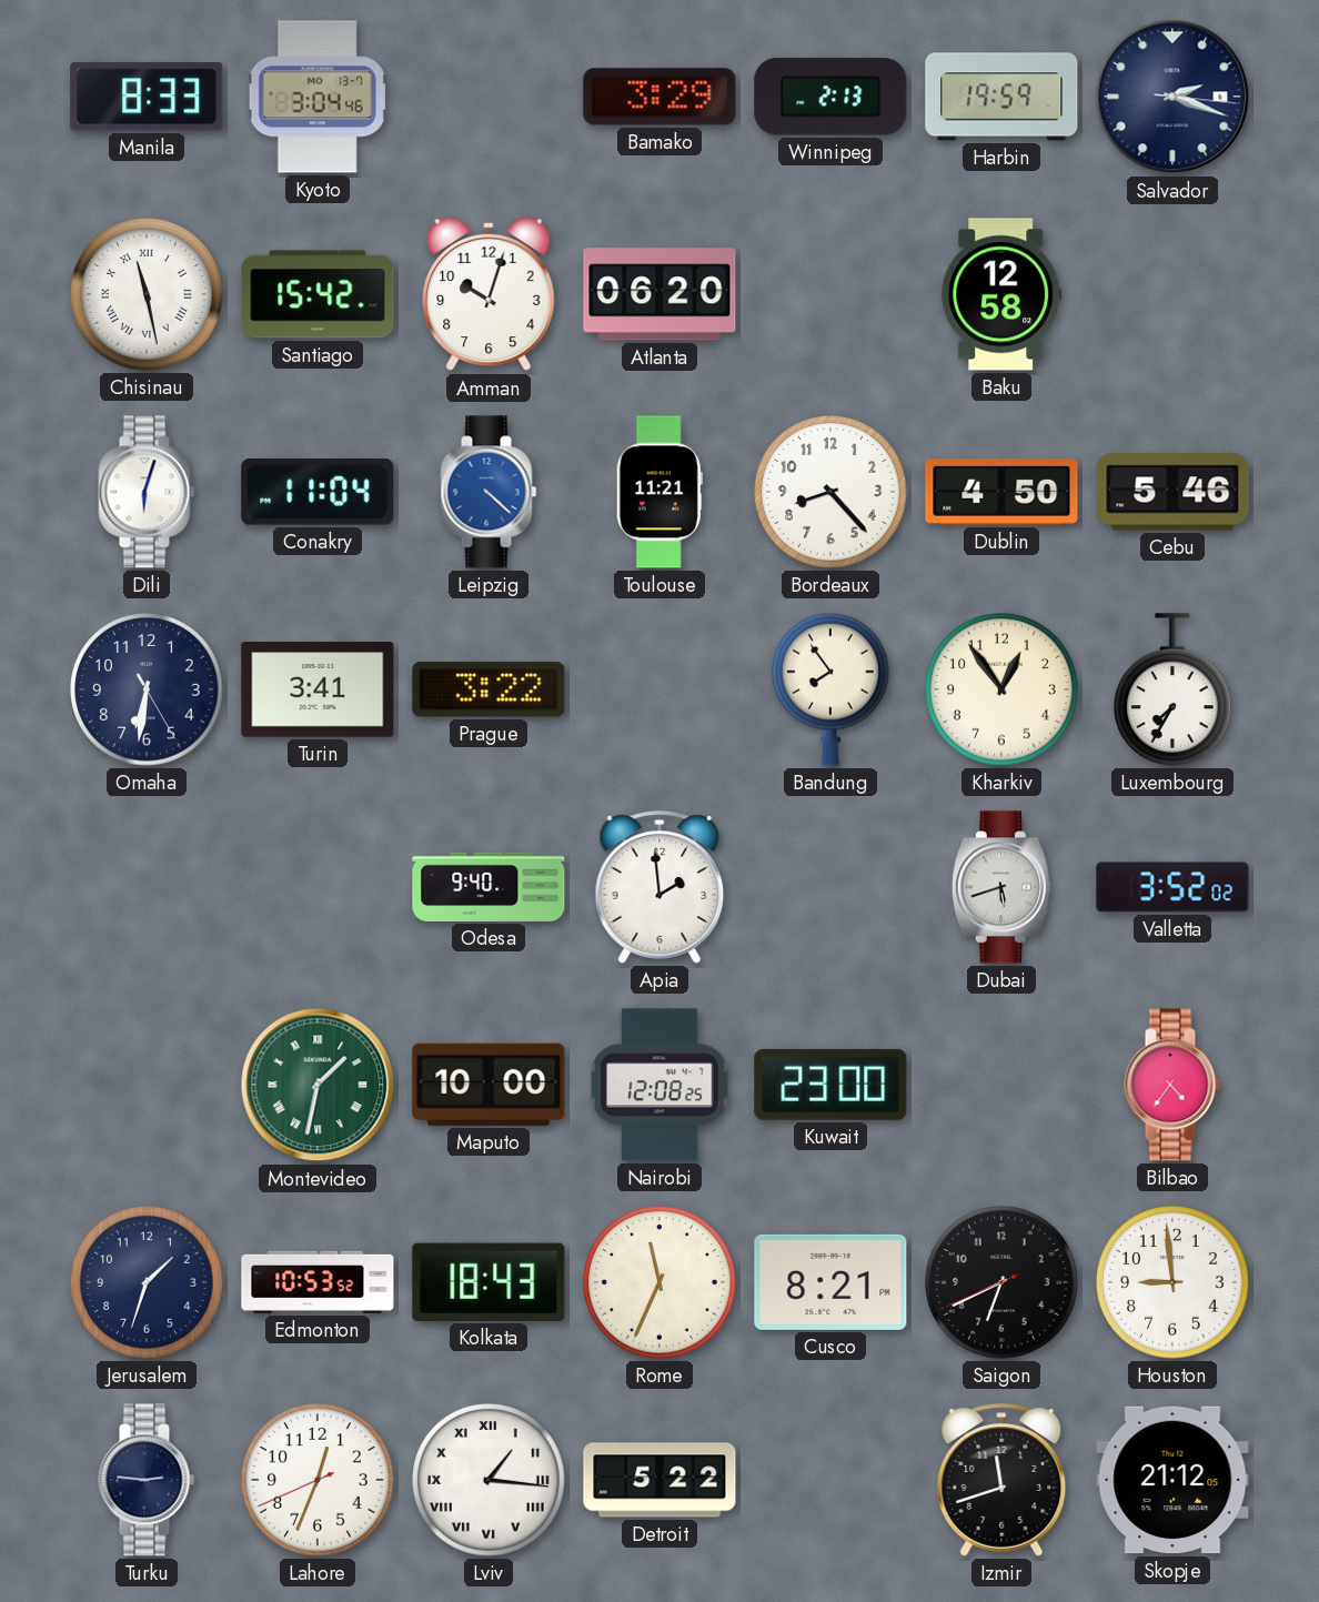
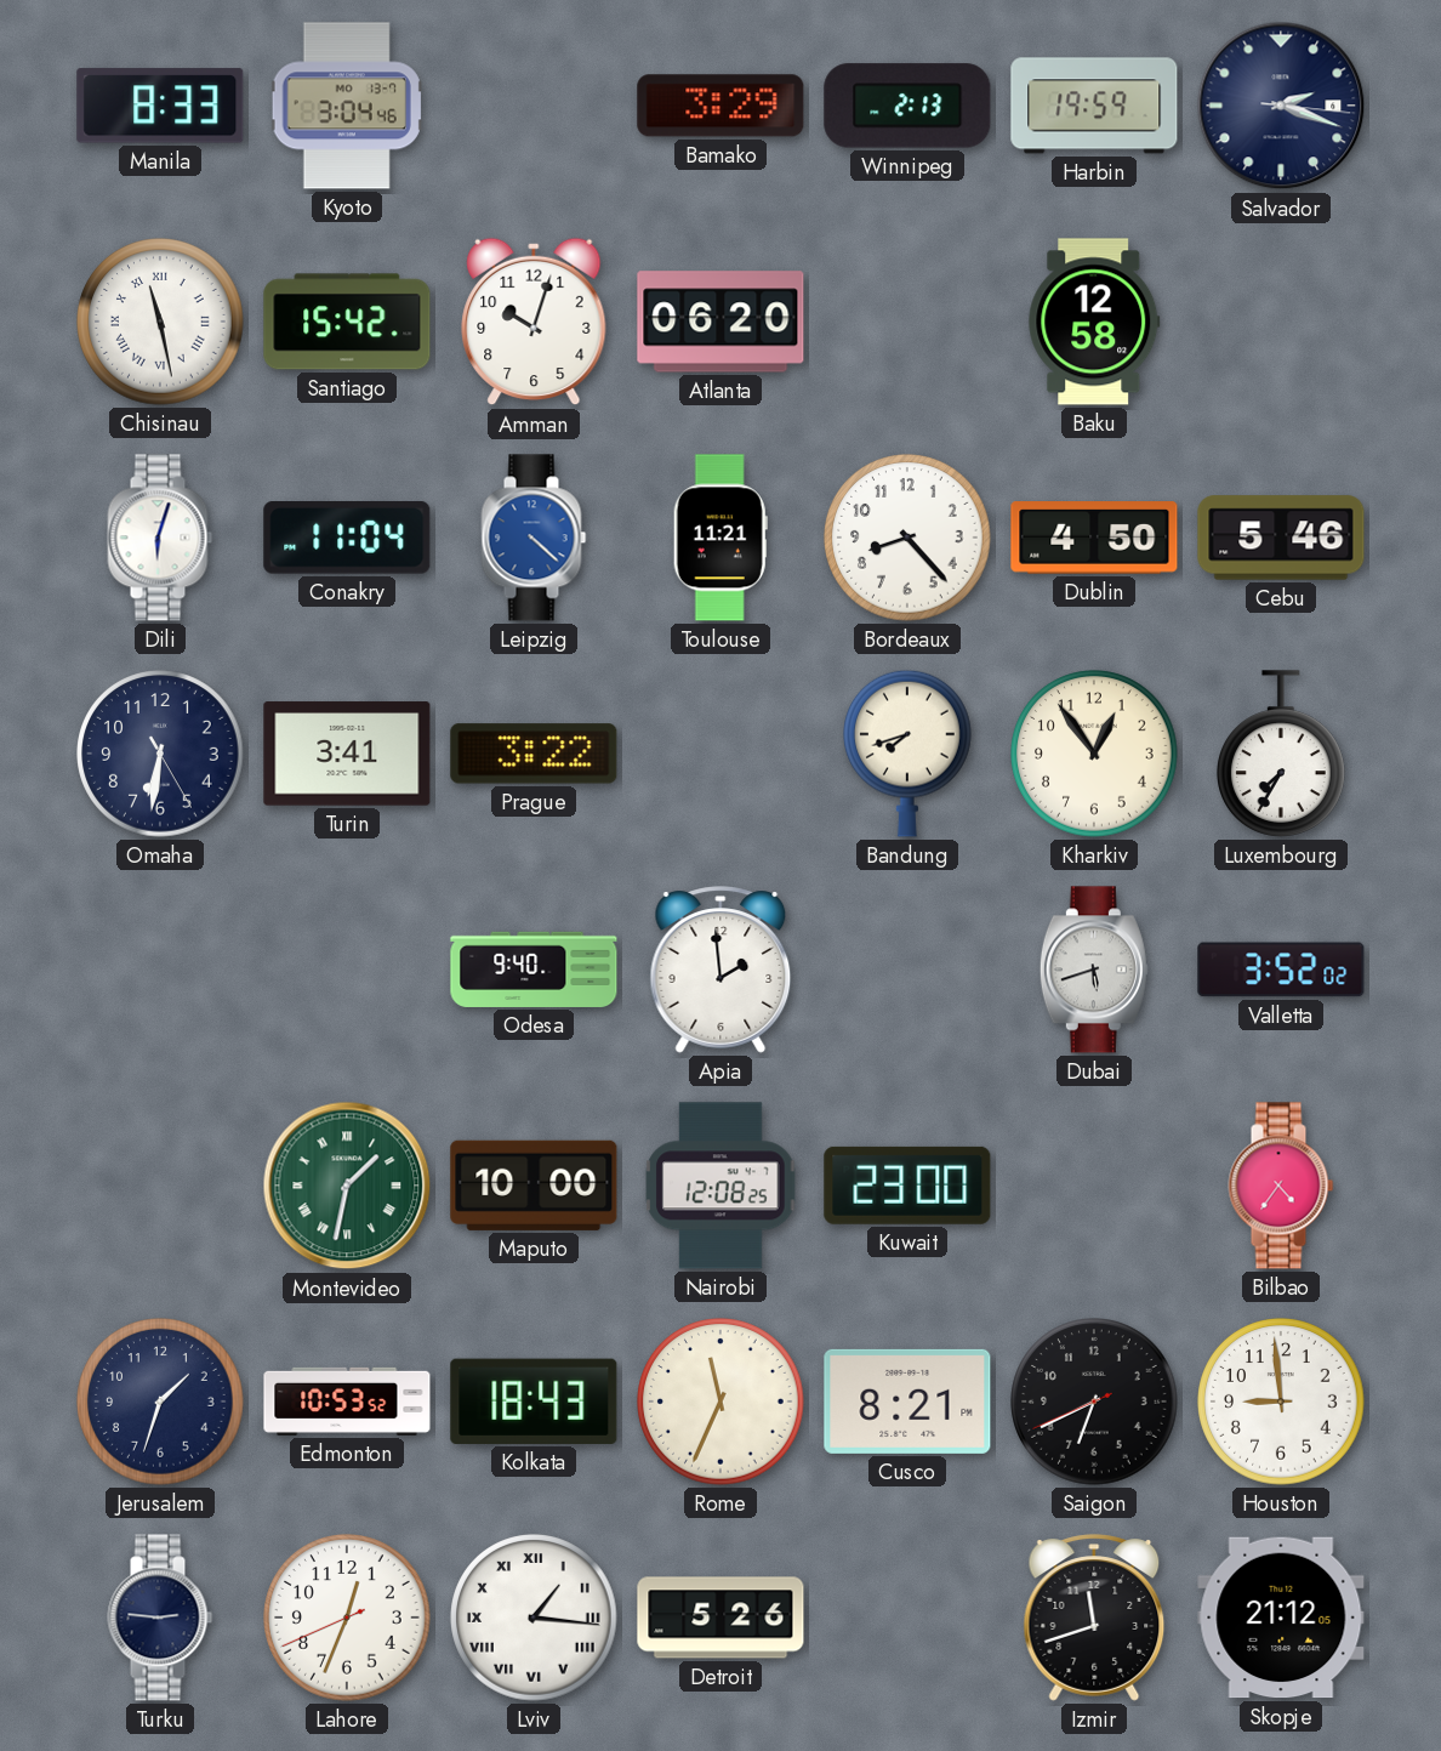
Bandung: 7:54 -> 7:42
Detroit: 5:22 -> 5:26
